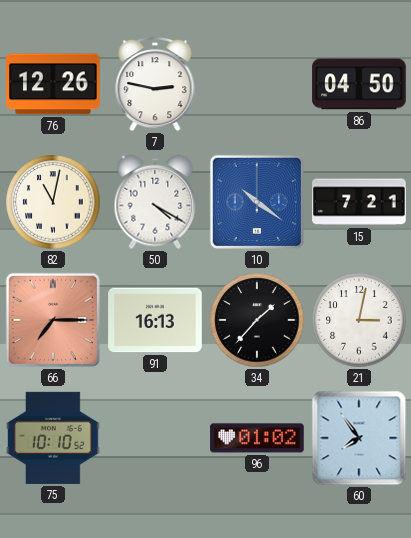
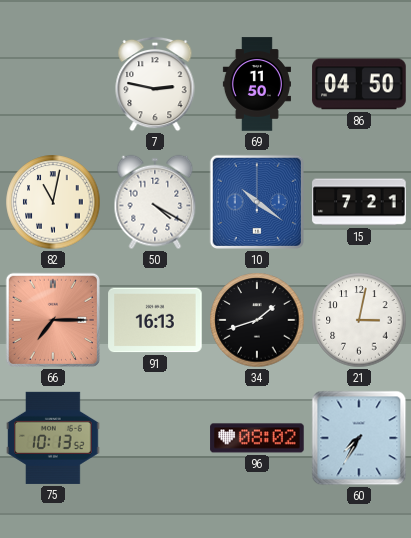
76: 12:26 -> none
69: none -> 11:50
34: 1:37 -> 1:42
75: 10:10 -> 10:13
96: 01:02 -> 08:02
60: 7:54 -> 7:35
